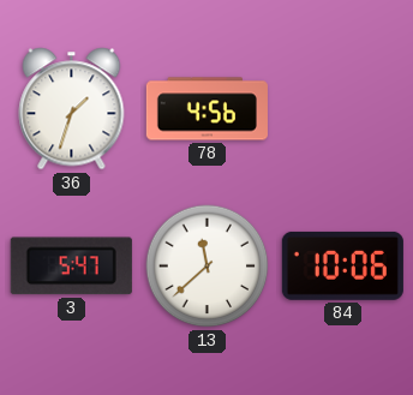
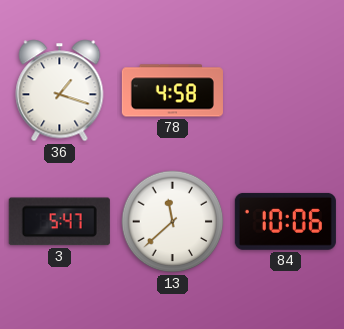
36: 1:33 -> 1:18
78: 4:56 -> 4:58
